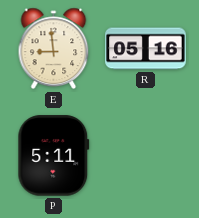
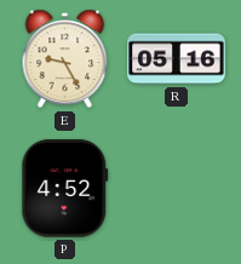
E: 8:59 -> 9:25
P: 5:11 -> 4:52
